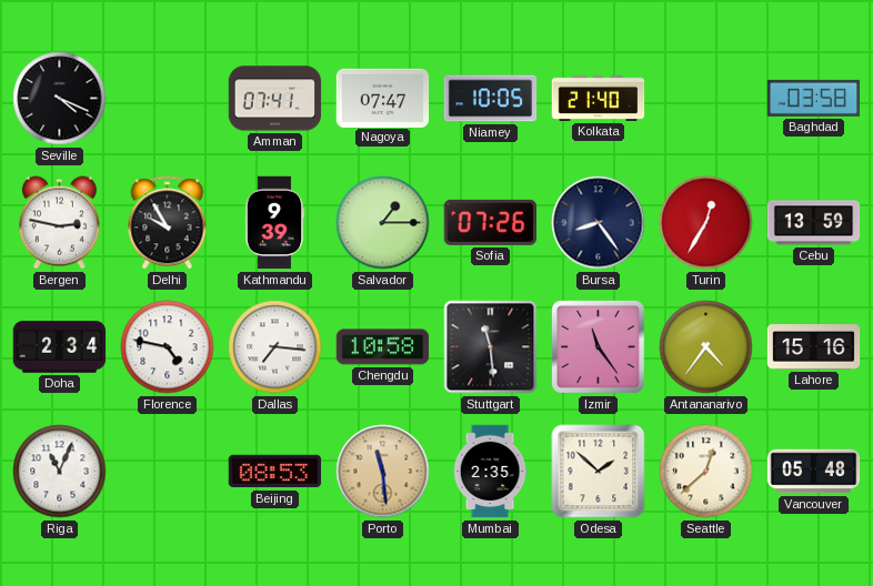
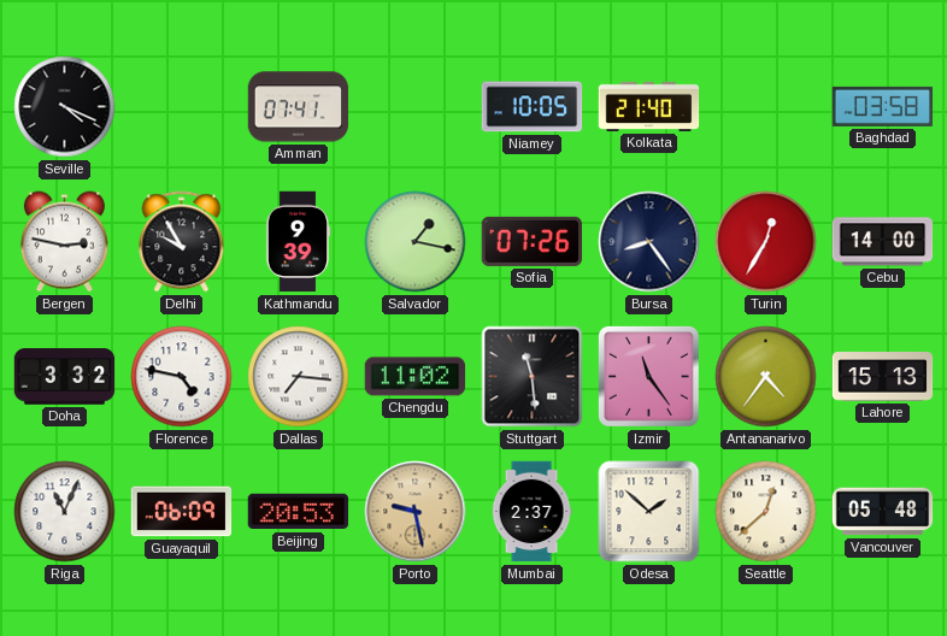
Nagoya: 07:47 -> none
Salvador: 1:15 -> 1:17
Cebu: 13:59 -> 14:00
Doha: 2:34 -> 3:32
Chengdu: 10:58 -> 11:02
Lahore: 15:16 -> 15:13
Guayaquil: none -> 06:09
Beijing: 08:53 -> 20:53
Porto: 11:29 -> 9:28
Mumbai: 2:35 -> 2:37
